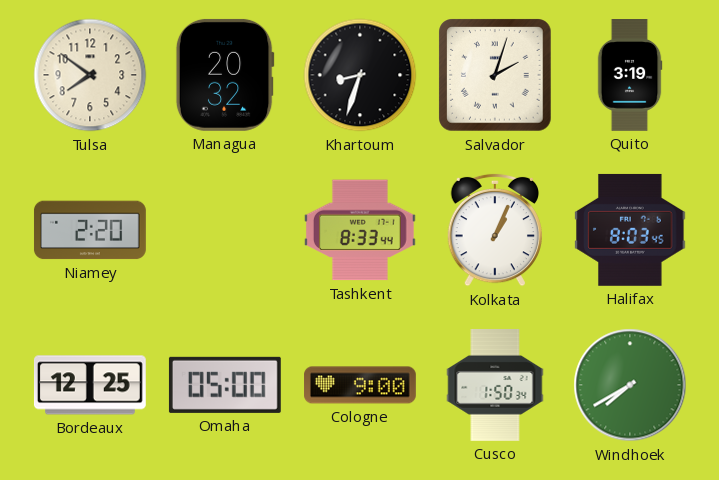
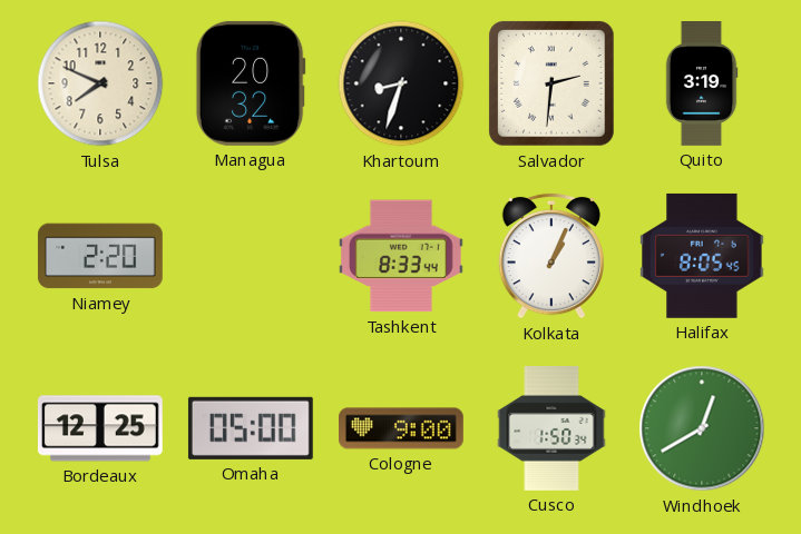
Tulsa: 7:51 -> 7:49
Salvador: 2:03 -> 2:31
Halifax: 8:03 -> 8:05
Windhoek: 7:40 -> 12:40
